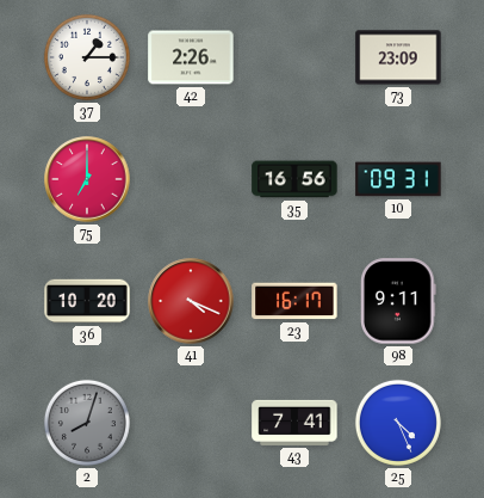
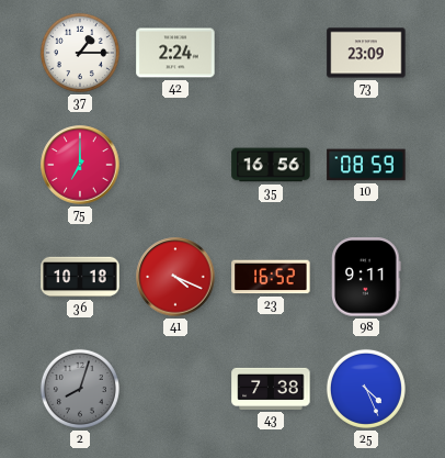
42: 2:26 -> 2:24
10: 09:31 -> 08:59
36: 10:20 -> 10:18
23: 16:17 -> 16:52
43: 7:41 -> 7:38
